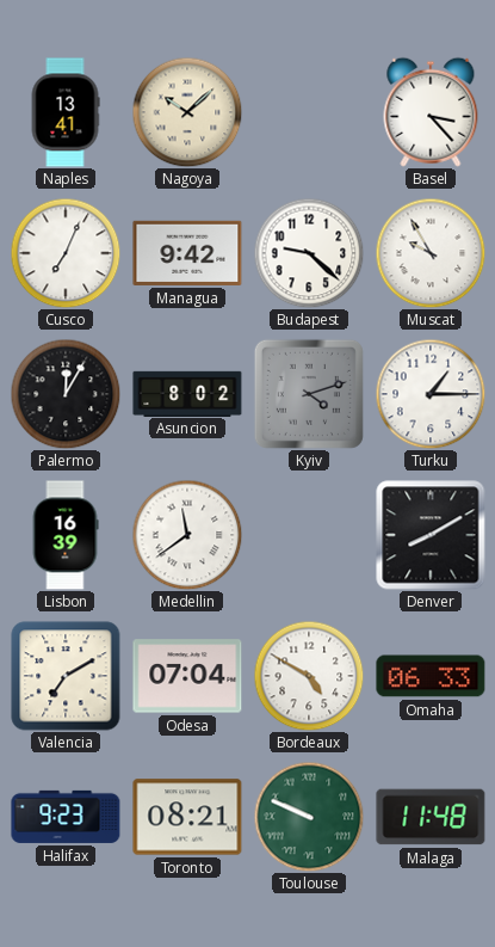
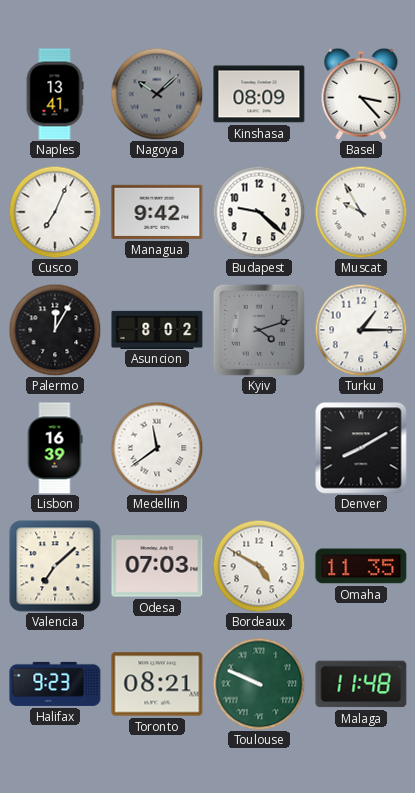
Nagoya dial: cream -> grey
Kinshasa: none -> 08:09
Valencia: 7:10 -> 7:08
Odesa: 07:04 -> 07:03
Omaha: 06:33 -> 11:35
